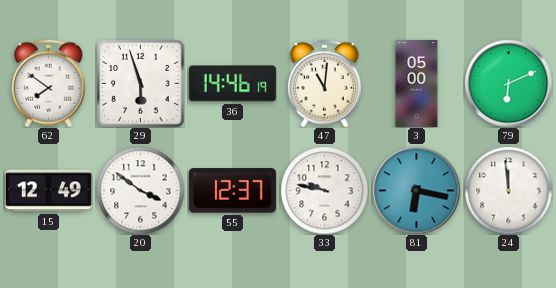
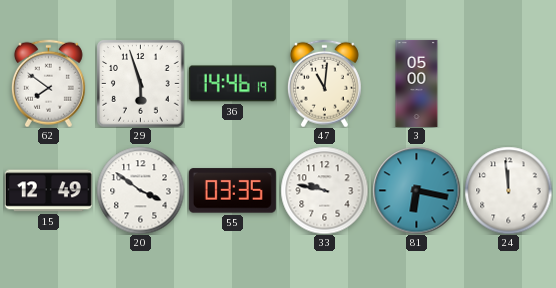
79: 6:11 -> none
55: 12:37 -> 03:35
